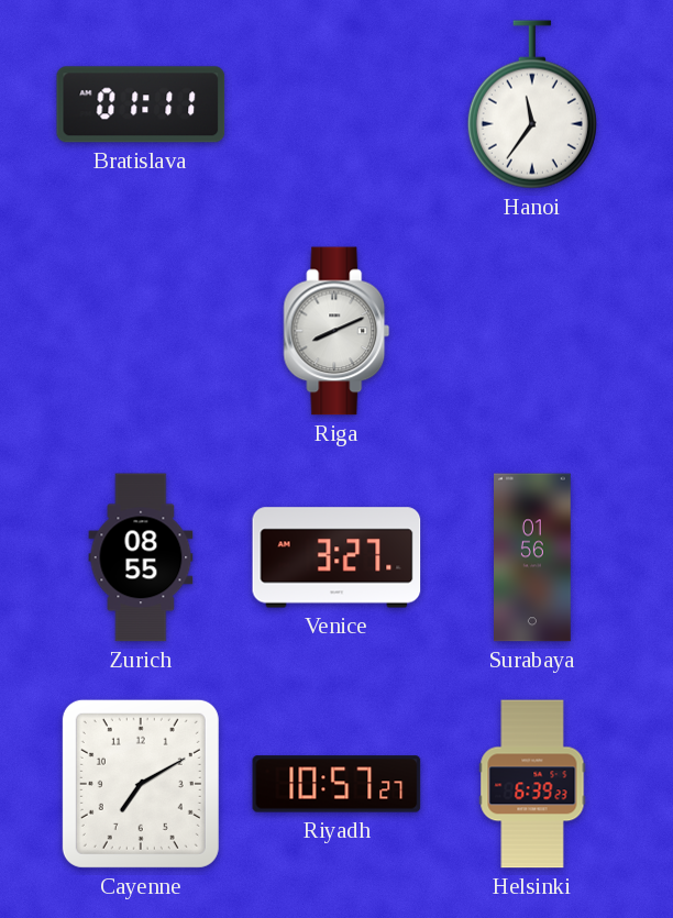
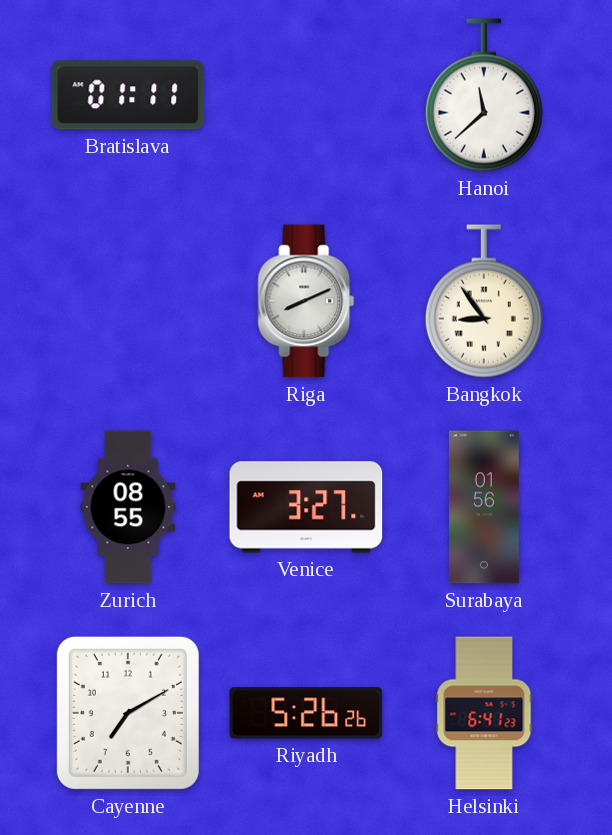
Hanoi: 11:36 -> 11:38
Bangkok: none -> 8:54
Riyadh: 10:57 -> 5:26
Helsinki: 6:39 -> 6:41
